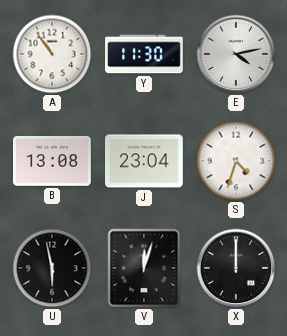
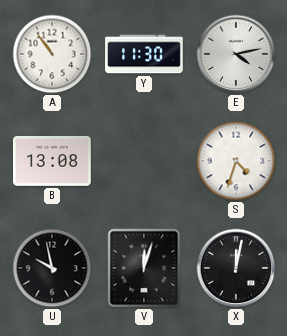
J: 23:04 -> none
U: 5:58 -> 9:58
X: 12:00 -> 12:02
